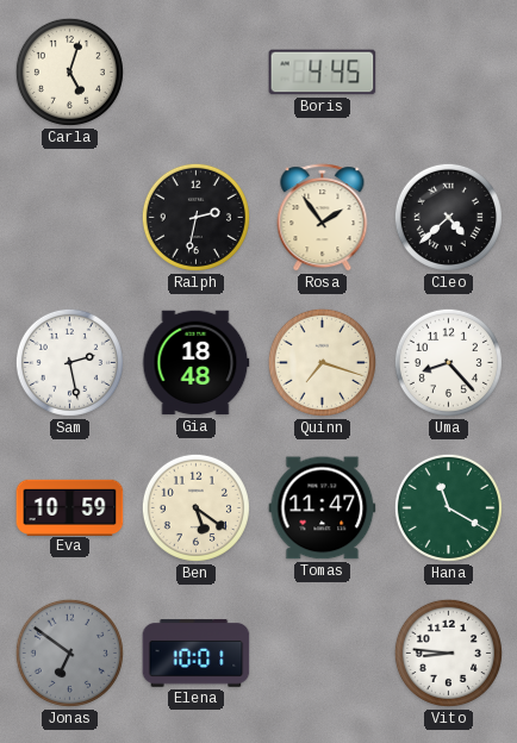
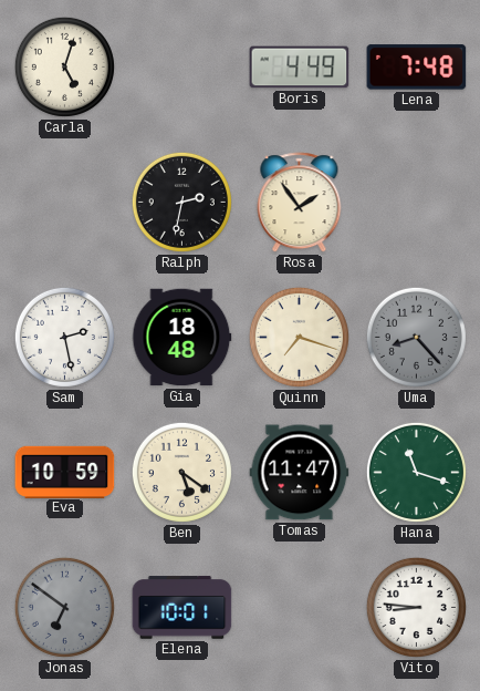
Boris: 4:45 -> 4:49
Lena: none -> 7:48
Cleo: 4:38 -> none
Uma dial: white -> grey
Hana: 11:20 -> 11:18
